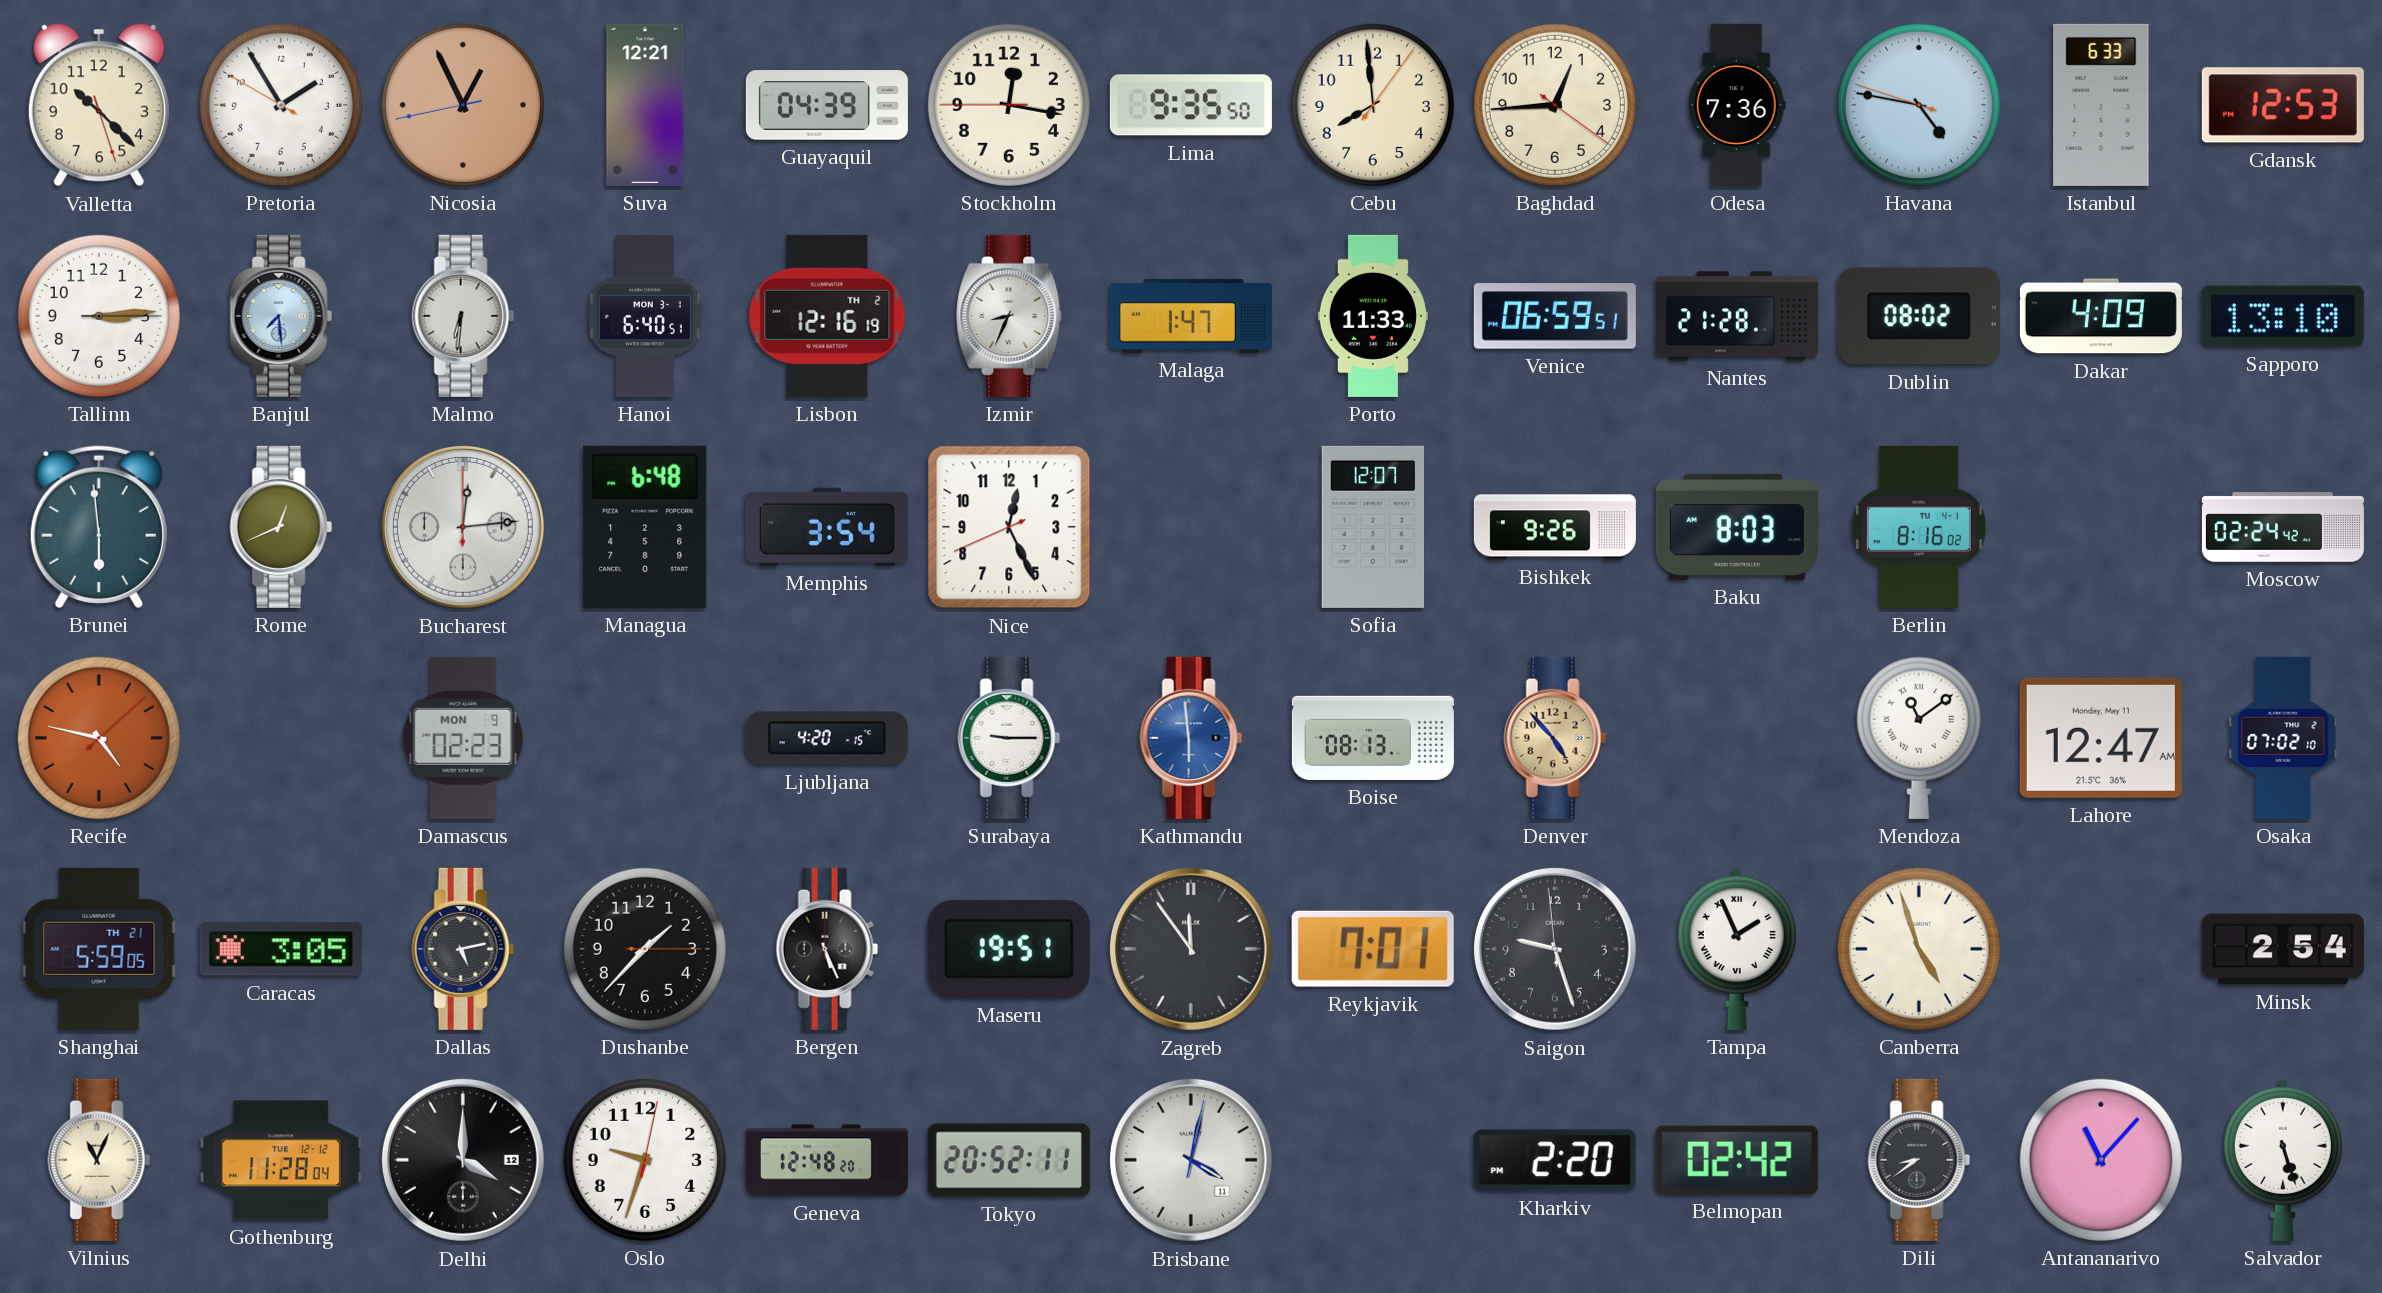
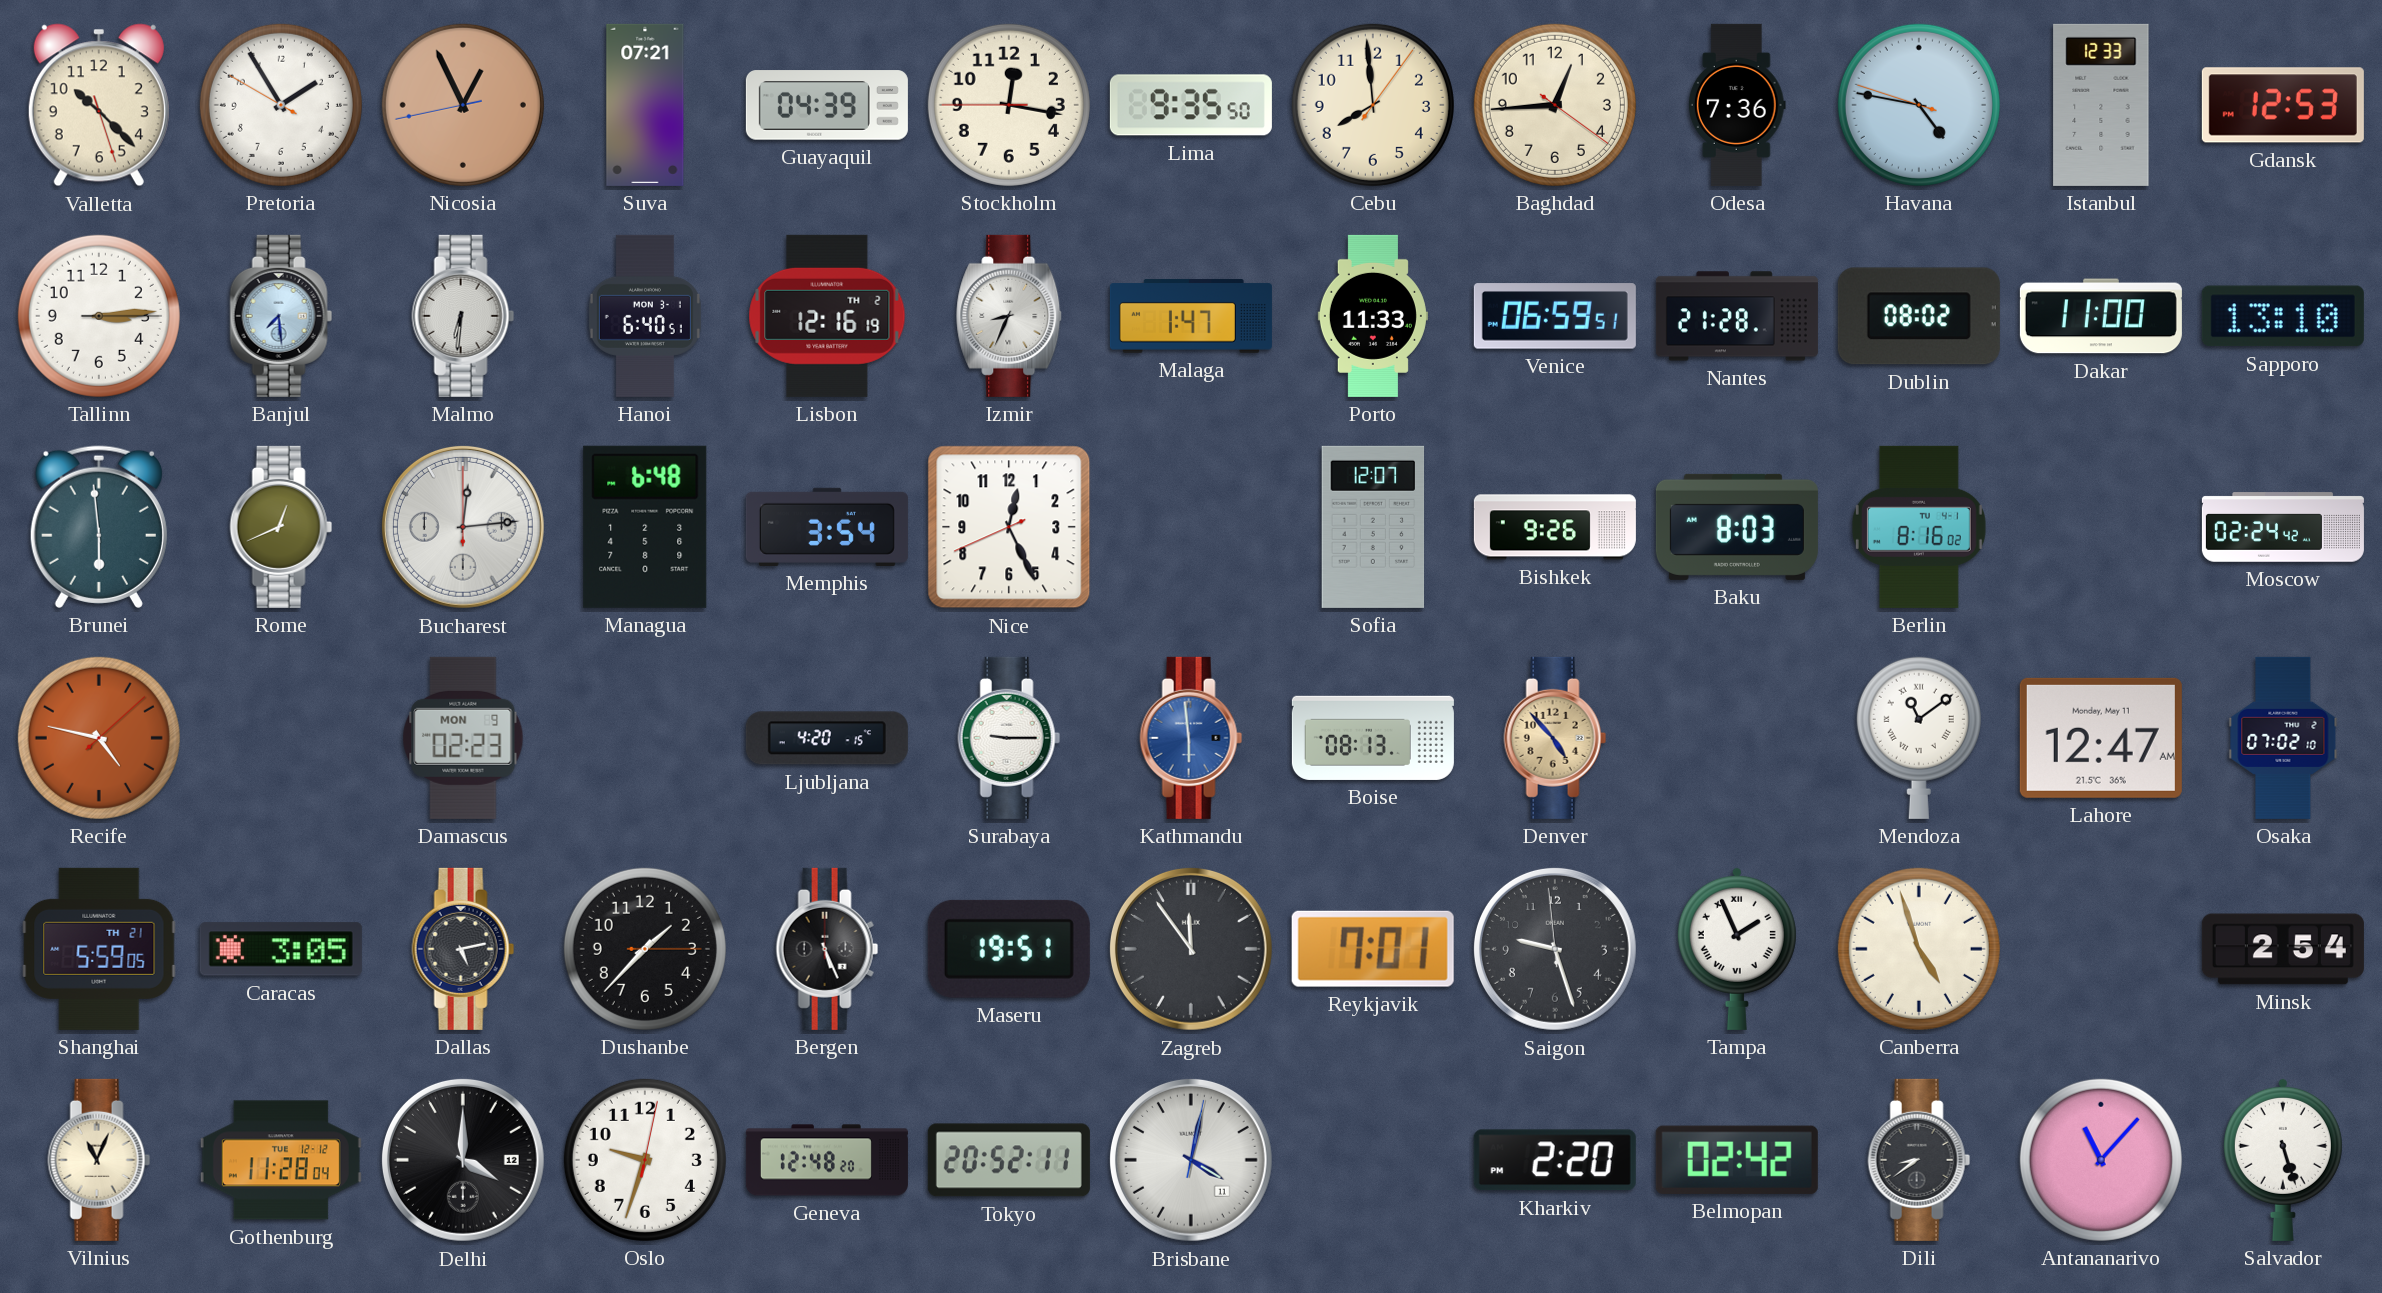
Suva: 12:21 -> 07:21
Istanbul: 6:33 -> 12:33
Dakar: 4:09 -> 11:00
